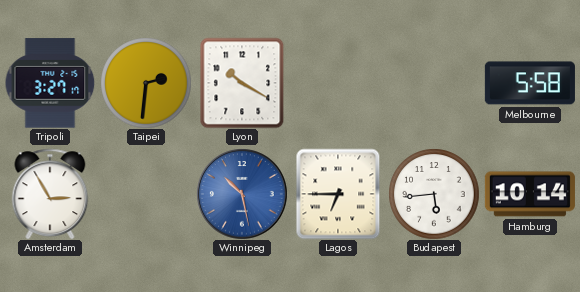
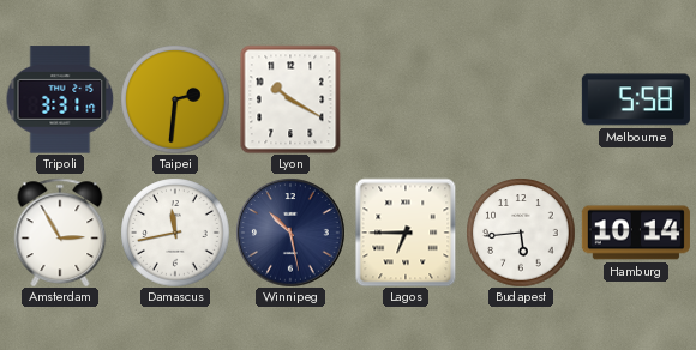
Tripoli: 3:27 -> 3:31
Damascus: none -> 11:43
Winnipeg dial: blue -> navy
